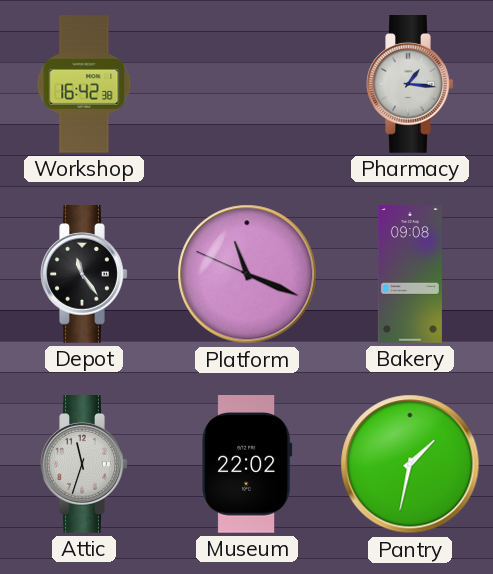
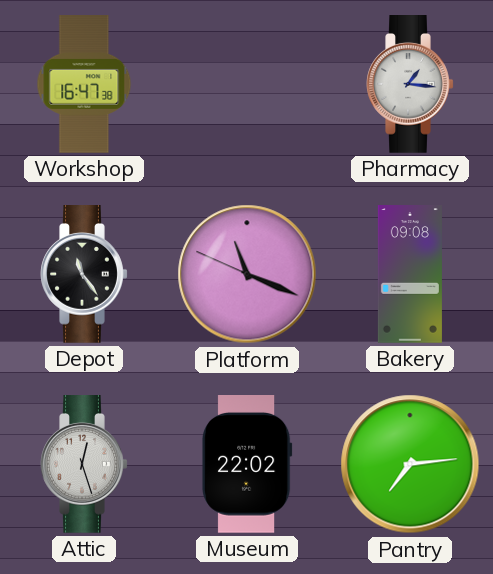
Workshop: 16:42 -> 16:47
Attic: 11:33 -> 12:27
Pantry: 1:32 -> 7:14
